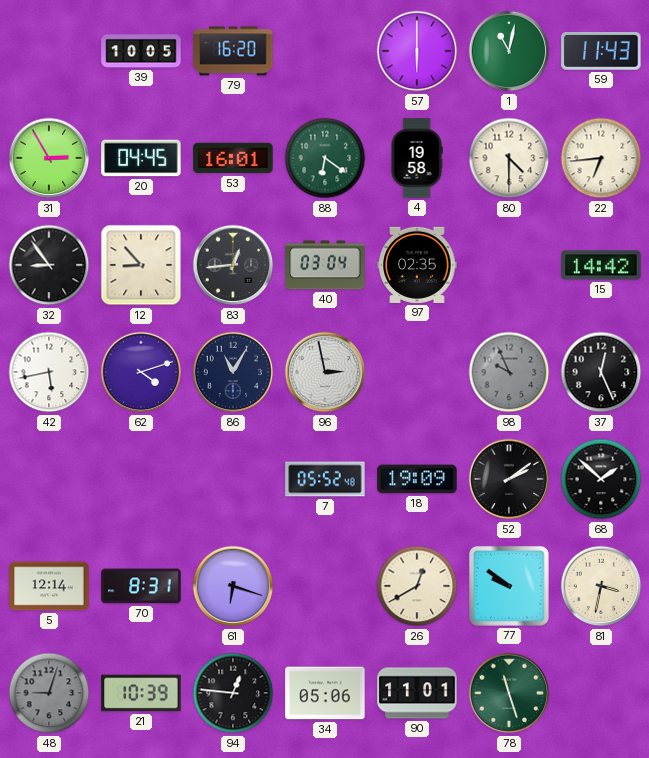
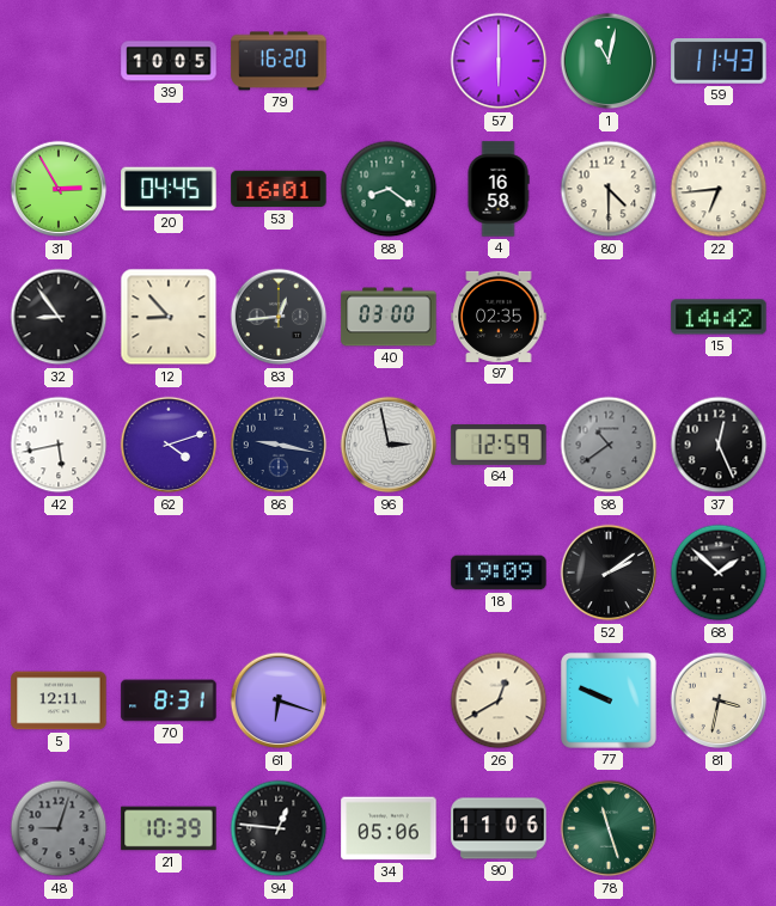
88: 6:21 -> 8:21
4: 19:58 -> 16:58
40: 03:04 -> 03:00
86: 11:05 -> 9:17
64: none -> 12:59
98: 9:56 -> 10:39
7: 05:52 -> none
5: 12:14 -> 12:11
77: 9:51 -> 9:49
90: 11:01 -> 11:06
